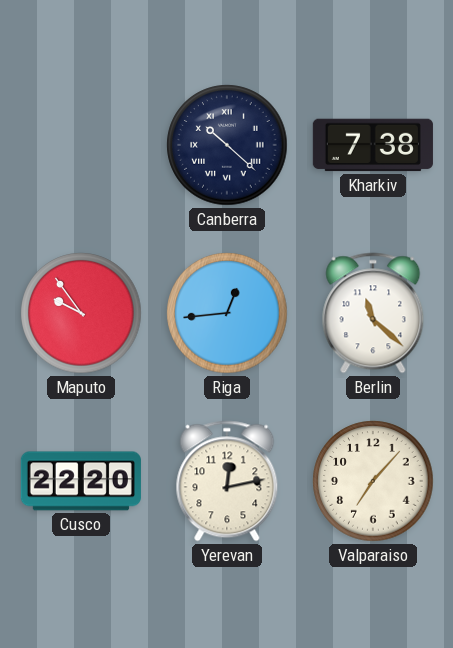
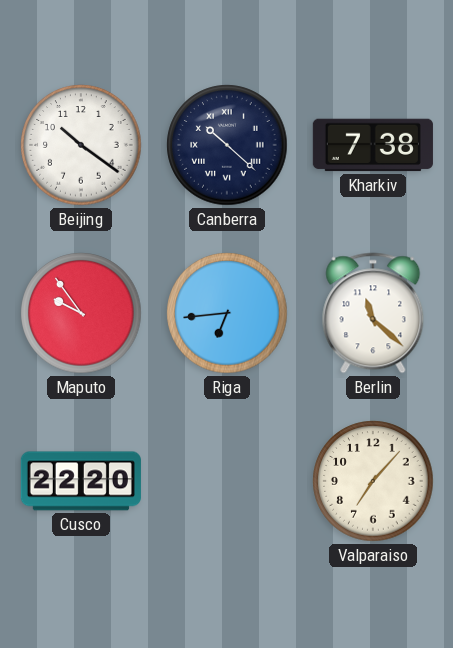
Beijing: none -> 10:21
Riga: 12:44 -> 6:44
Yerevan: 12:13 -> none
